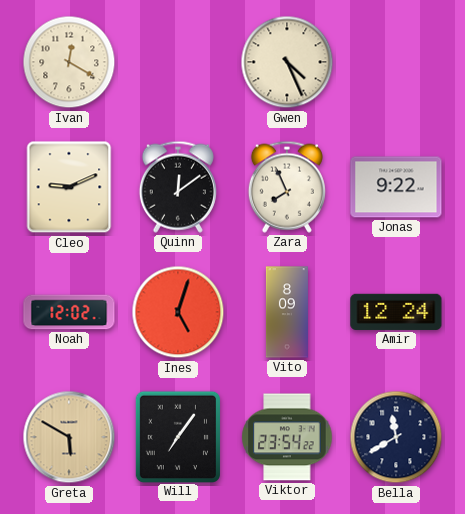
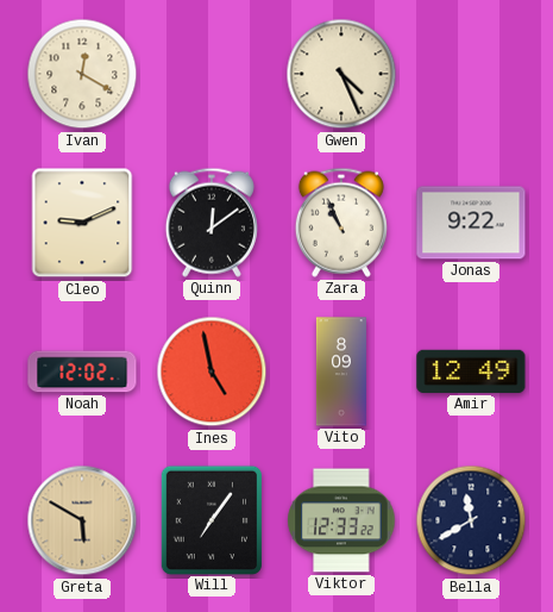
Zara: 7:56 -> 10:56
Ines: 5:03 -> 4:58
Amir: 12:24 -> 12:49
Viktor: 23:54 -> 12:33
